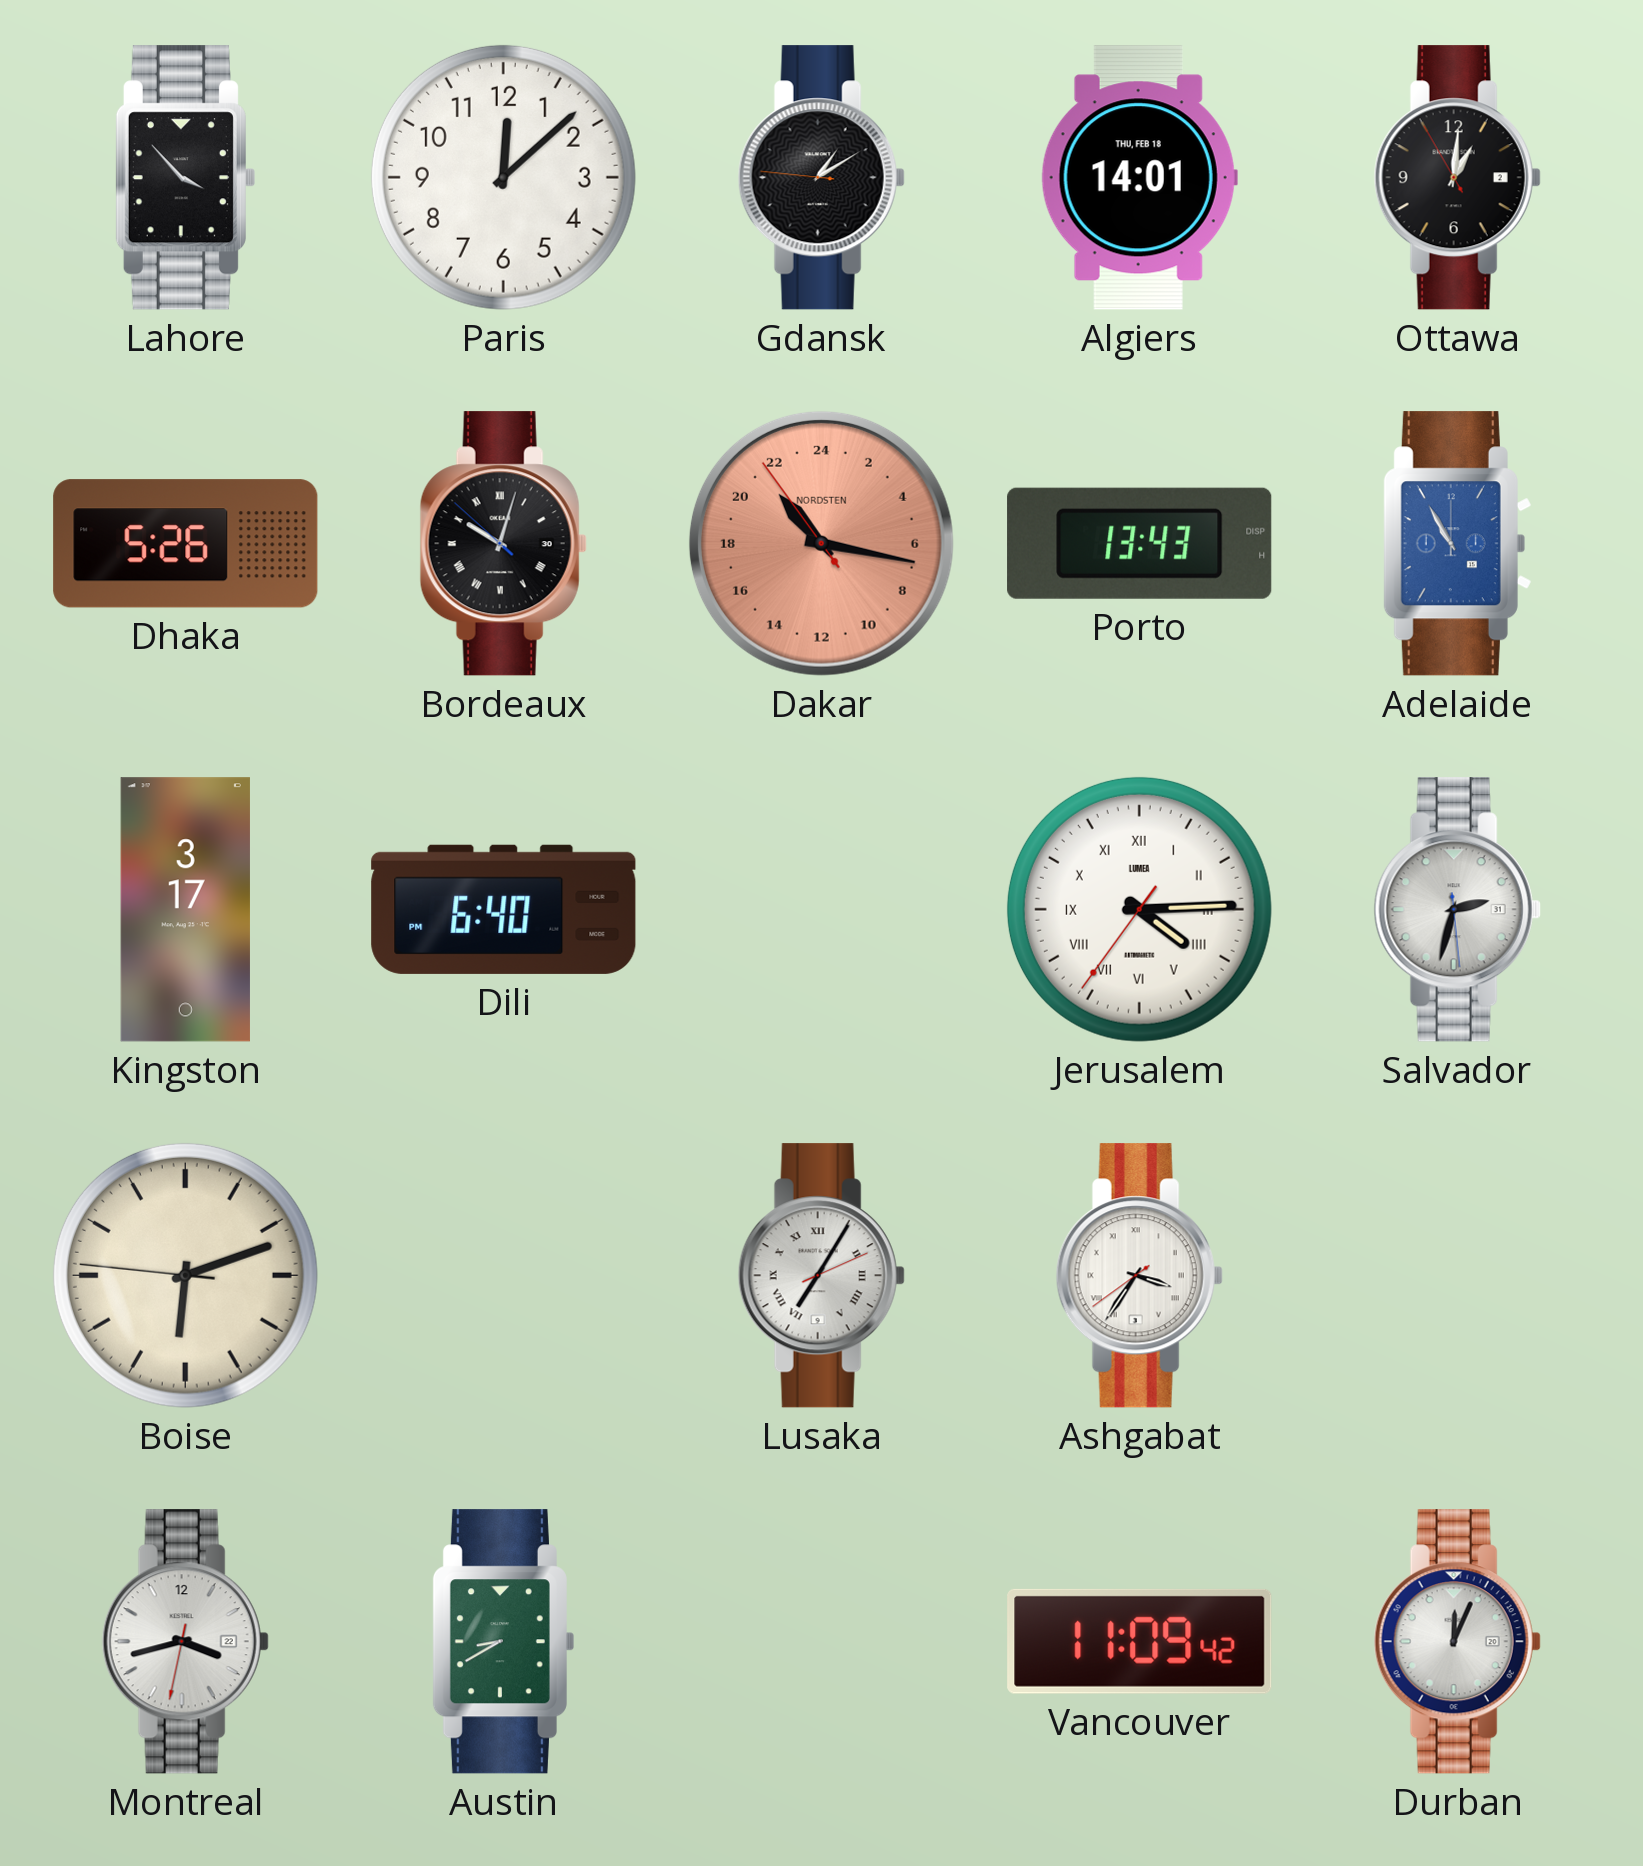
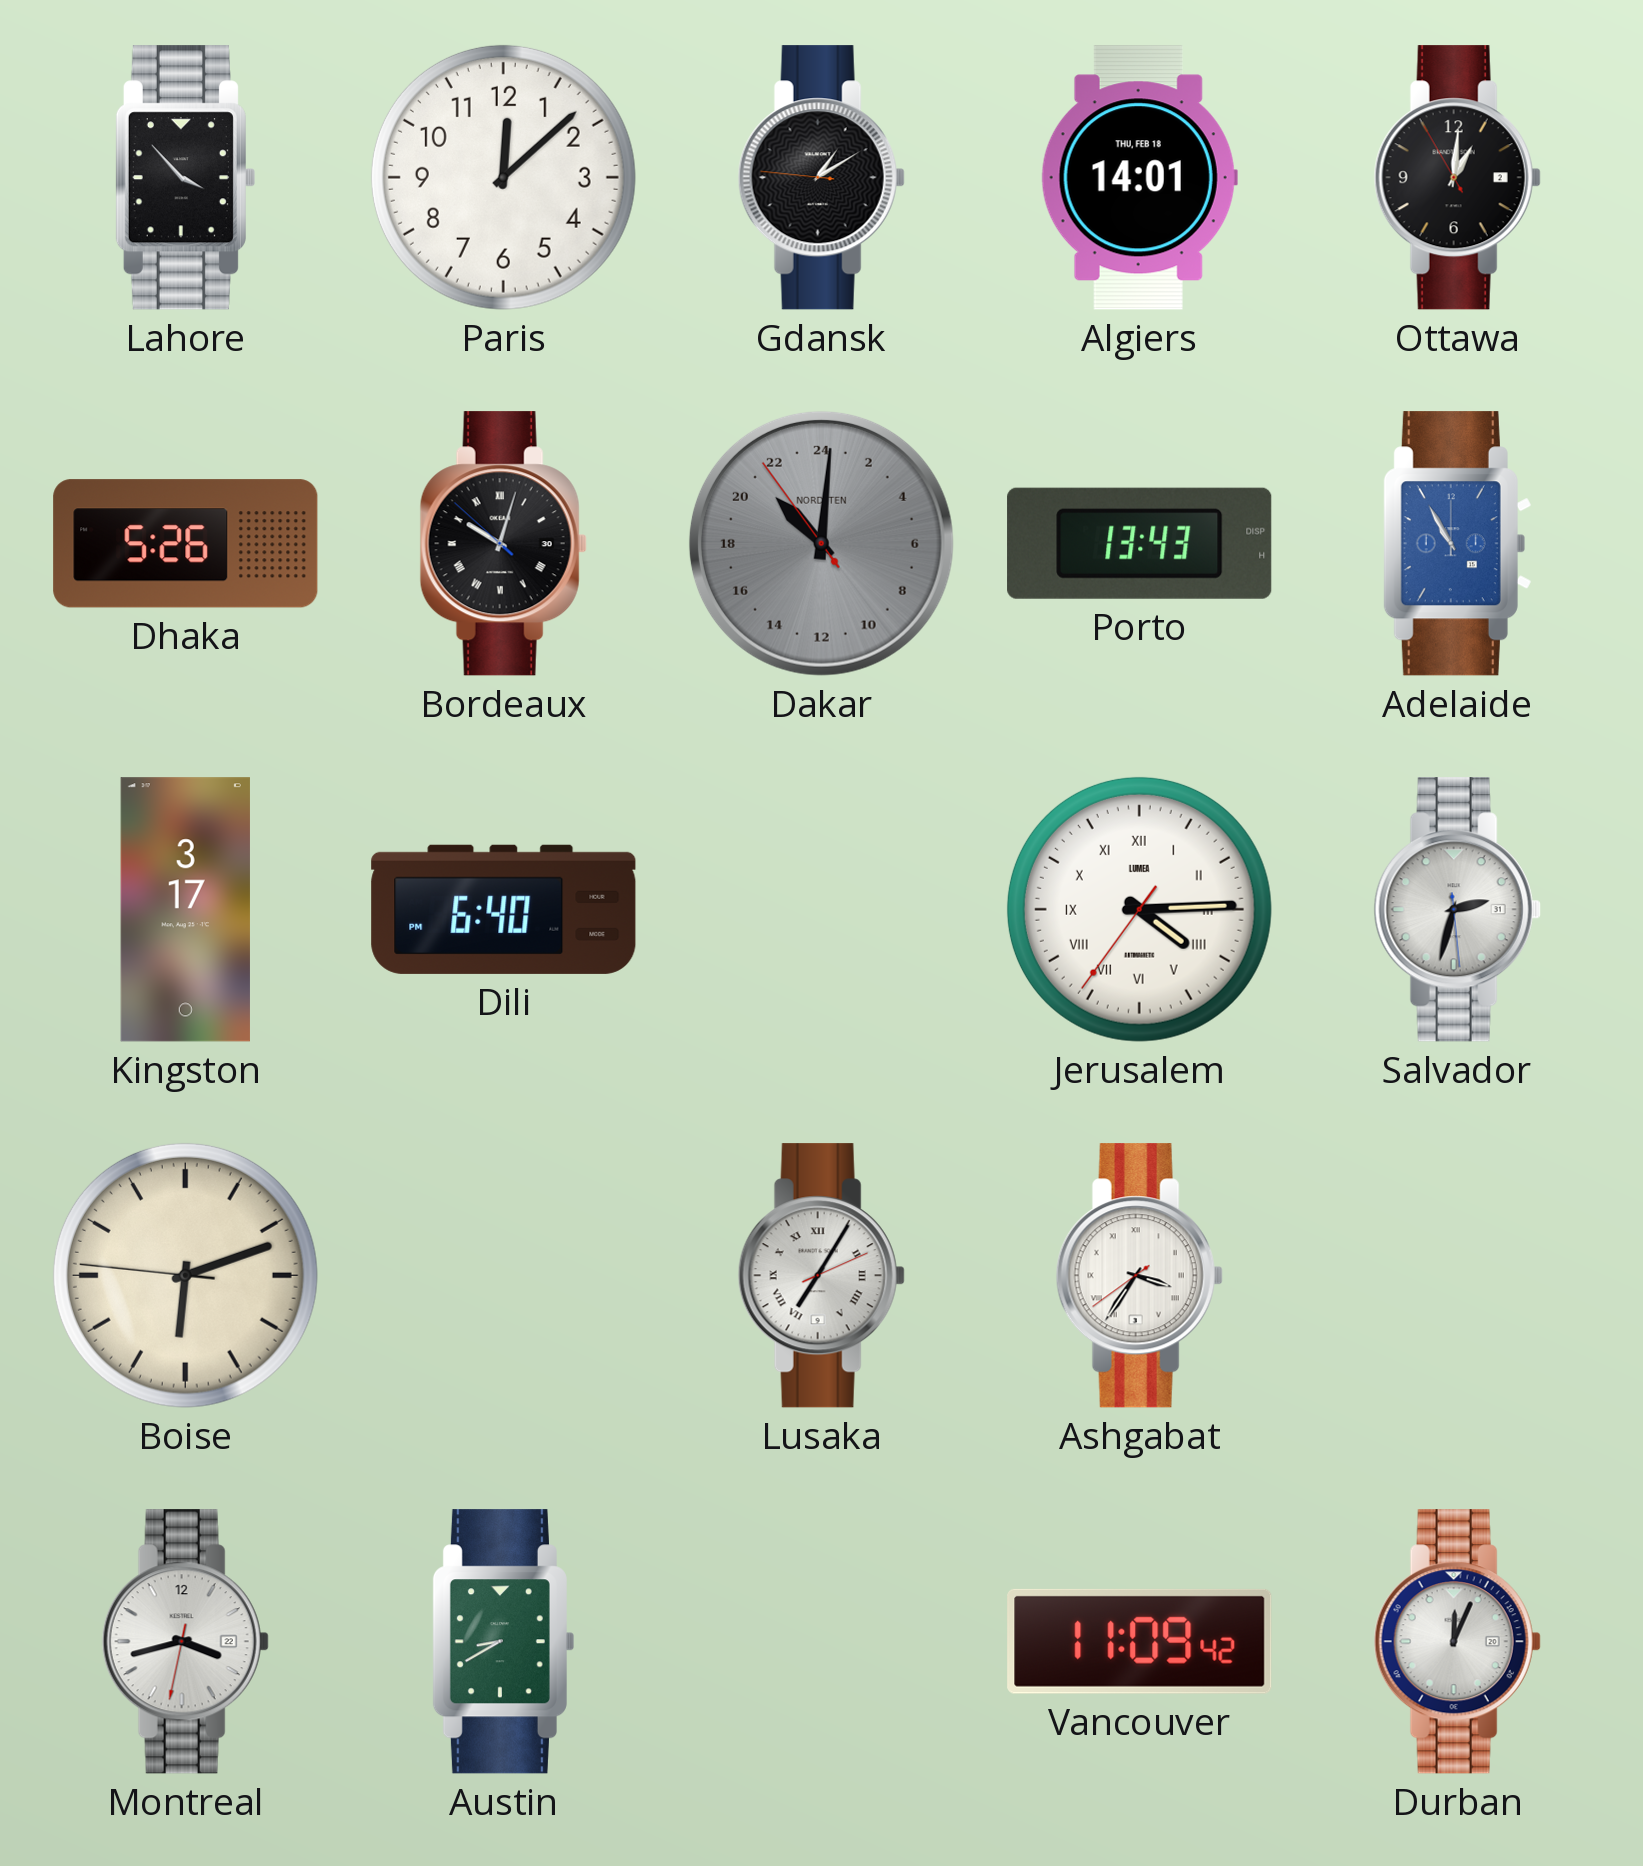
Dakar: 21:16 -> 21:00
Dakar dial: salmon -> grey
